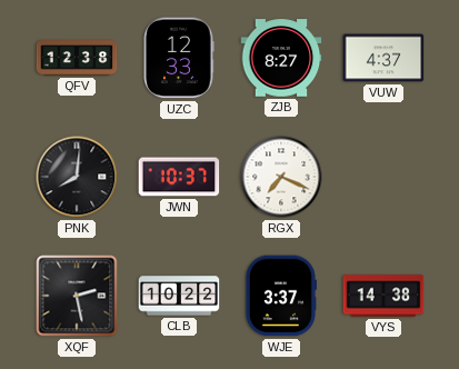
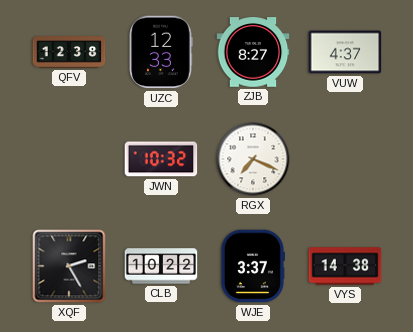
PNK: 8:01 -> none
JWN: 10:37 -> 10:32
XQF: 2:28 -> 2:25
